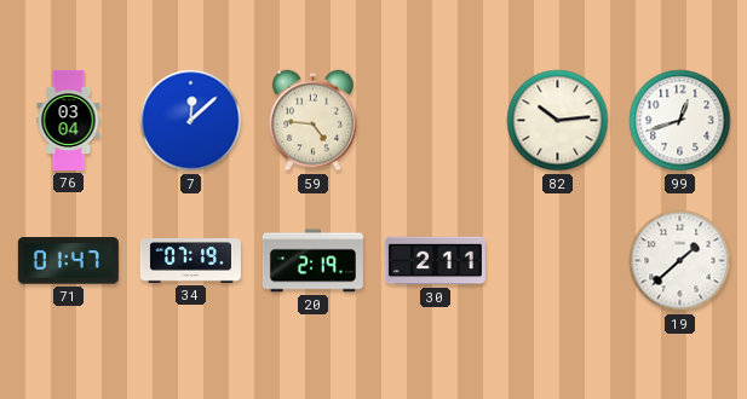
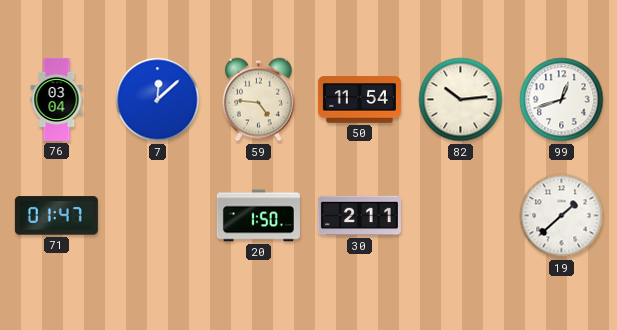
50: none -> 11:54
34: 07:19 -> none
20: 2:19 -> 1:50
